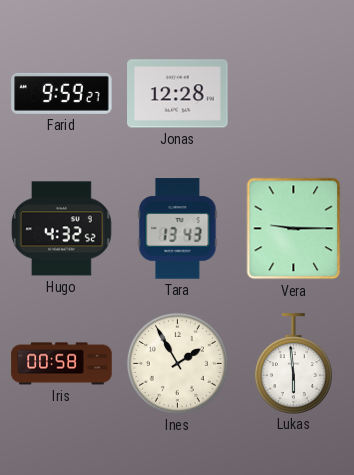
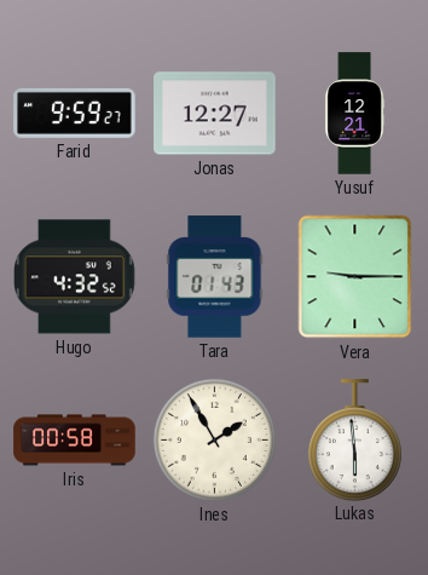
Jonas: 12:28 -> 12:27
Yusuf: none -> 12:21
Tara: 13:43 -> 01:43
